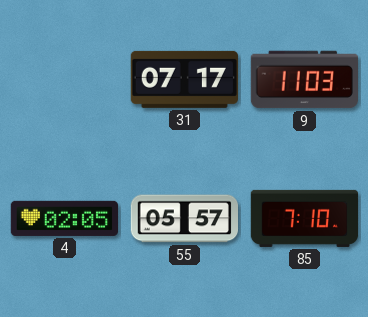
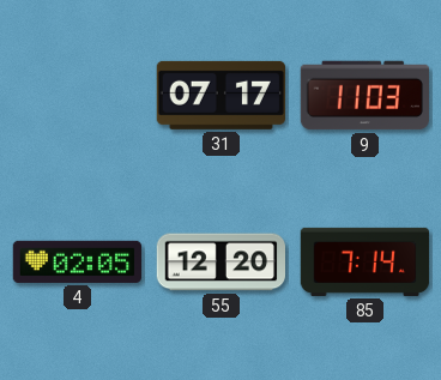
55: 05:57 -> 12:20
85: 7:10 -> 7:14
